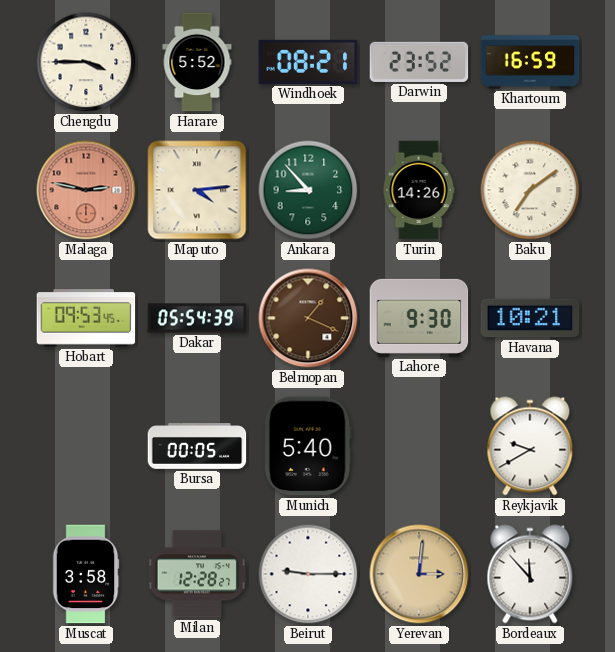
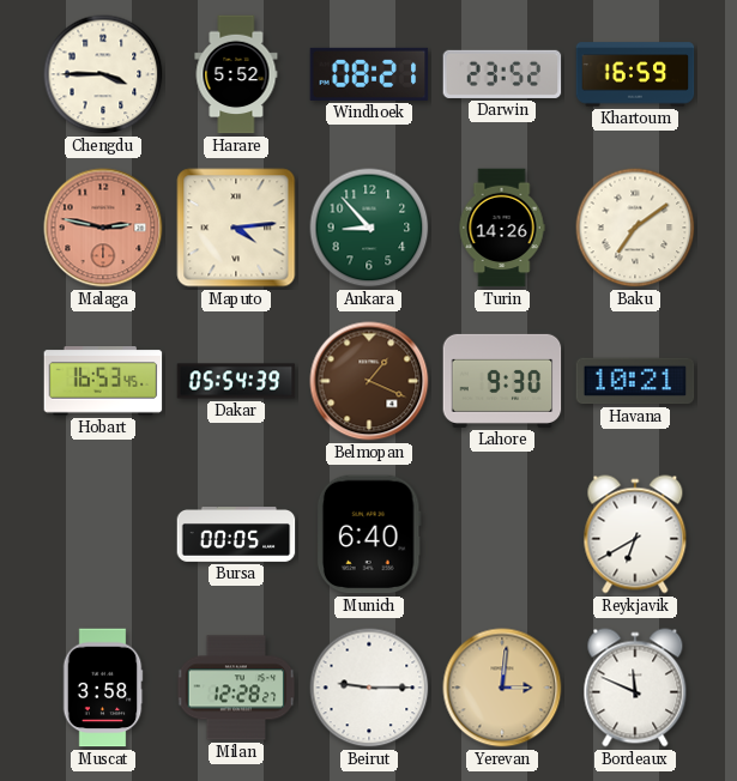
Hobart: 09:53 -> 16:53
Munich: 5:40 -> 6:40
Reykjavik: 9:40 -> 6:40
Bordeaux: 11:53 -> 11:49
